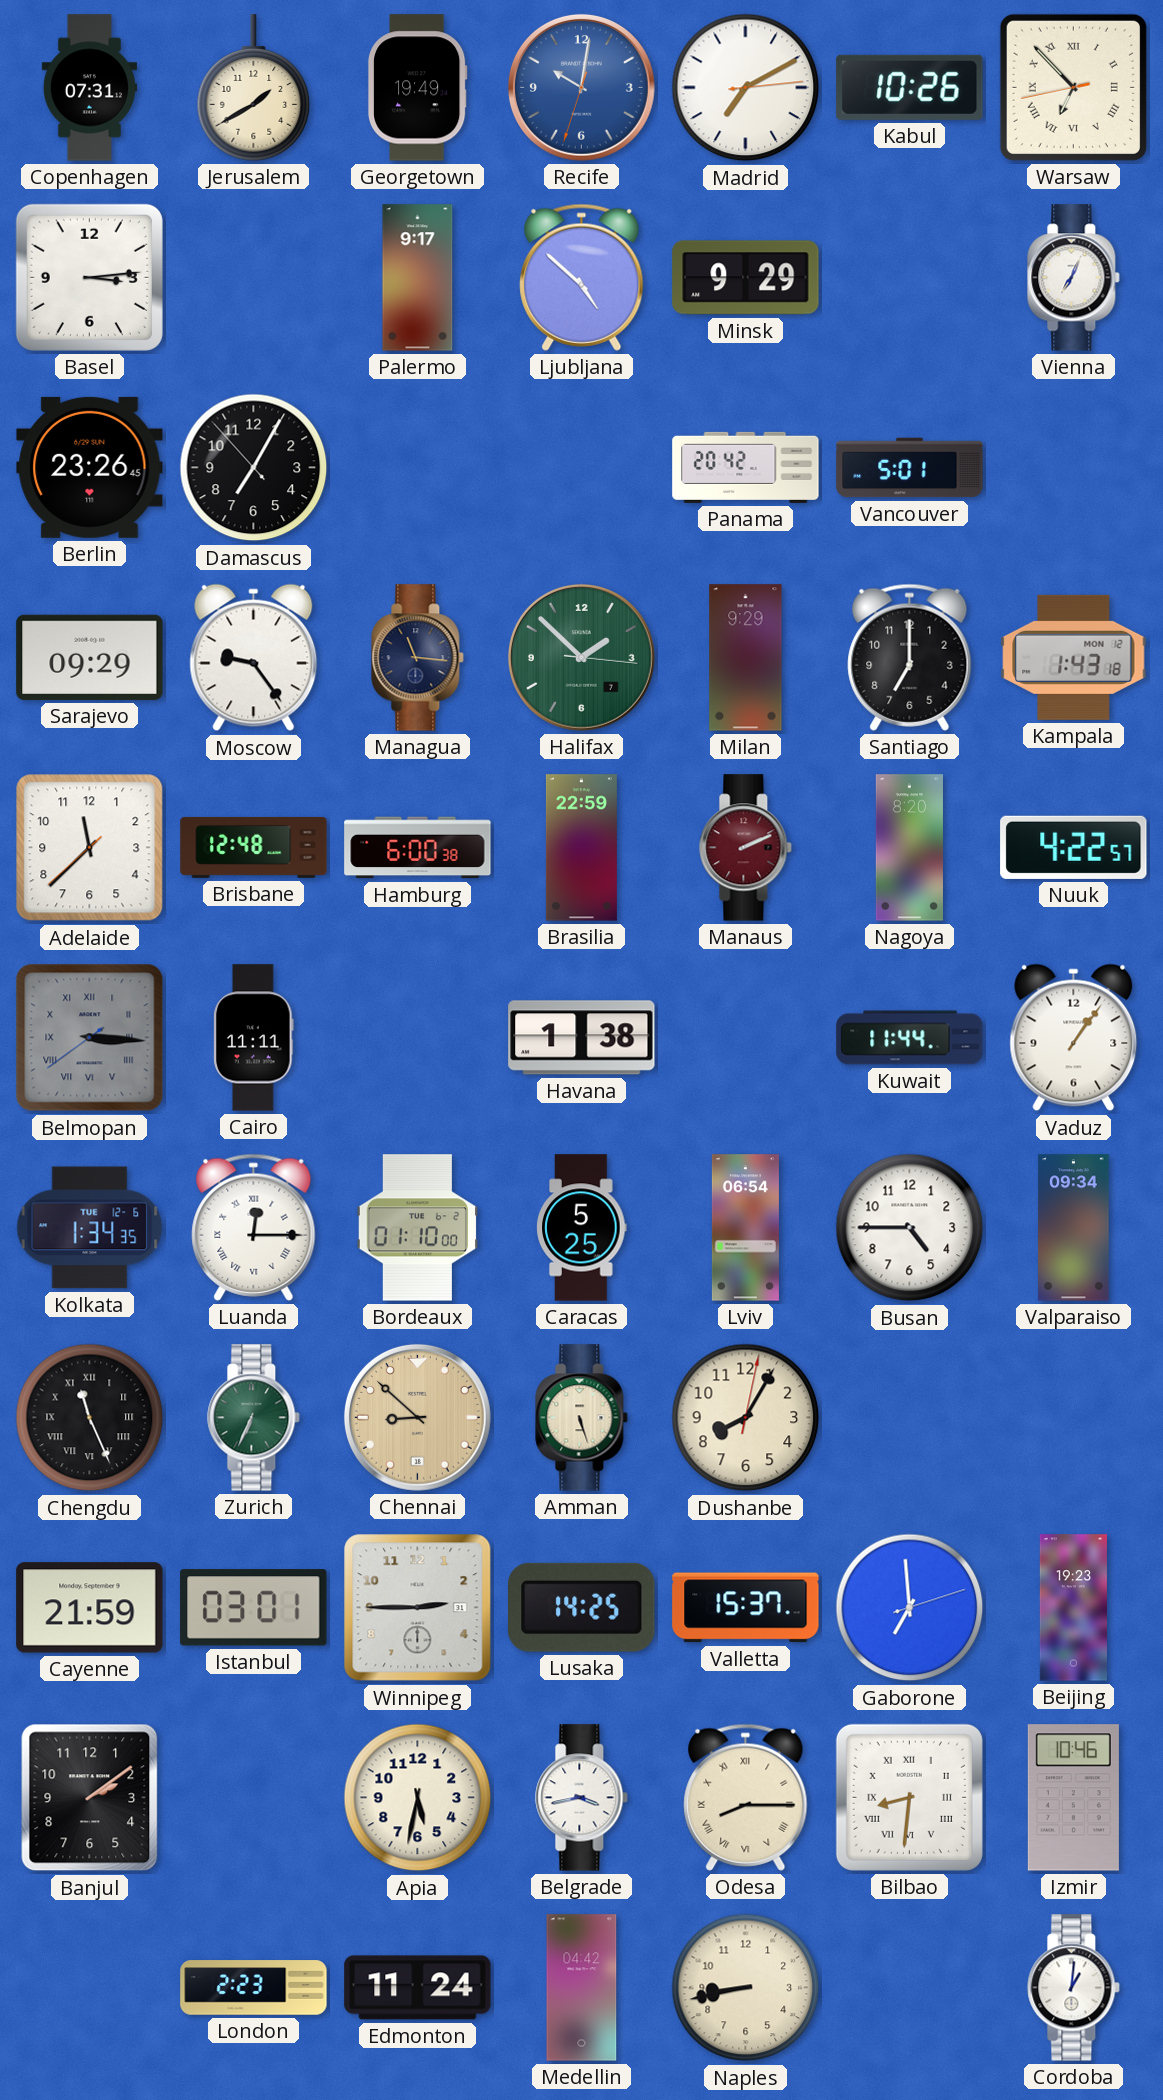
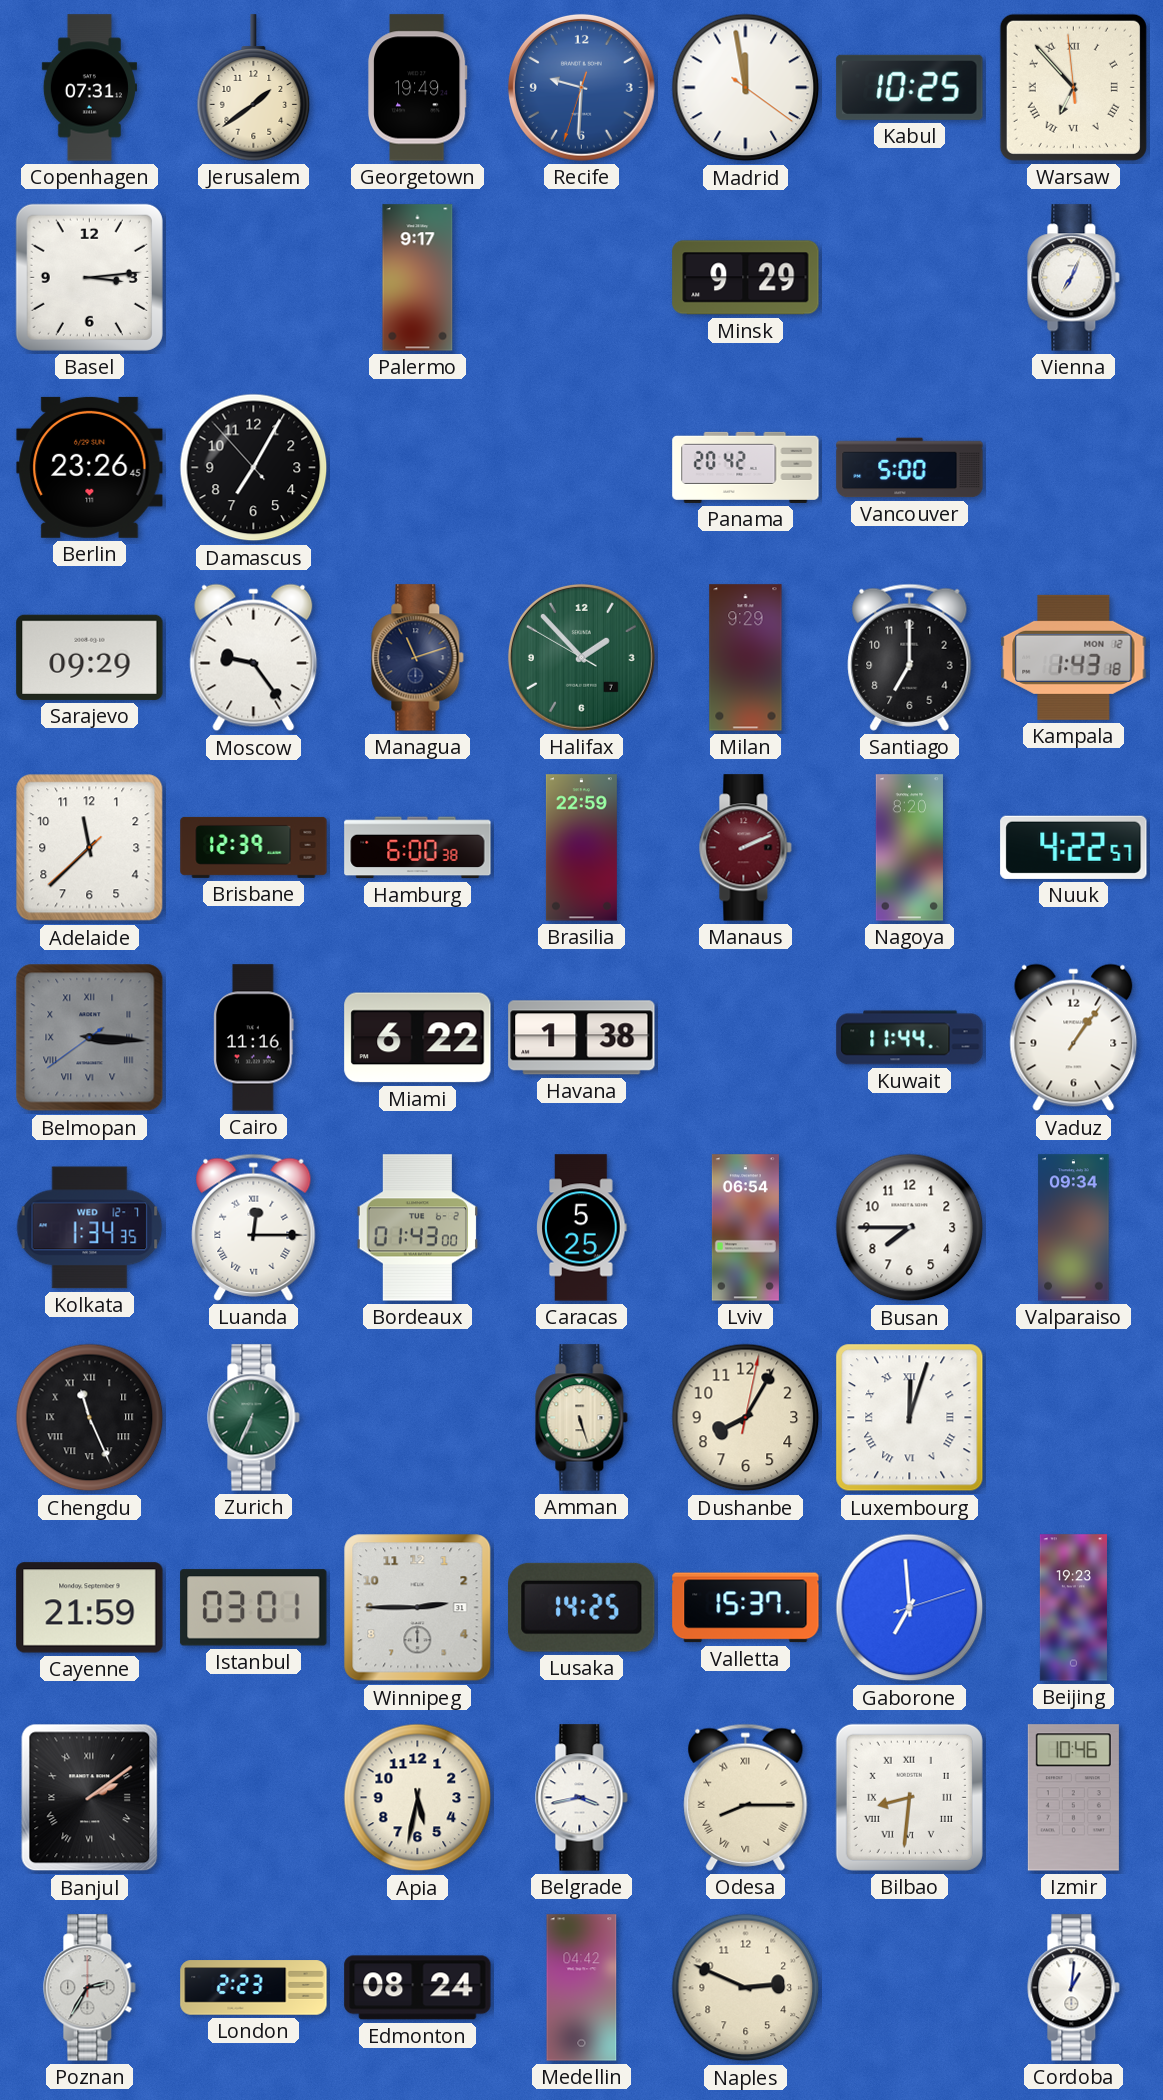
Jerusalem: 1:40 -> 1:39
Recife: 10:01 -> 9:30
Madrid: 7:10 -> 11:58
Kabul: 10:26 -> 10:25
Warsaw: 6:52:43 -> 6:52:59
Ljubljana: 4:52 -> none
Vancouver: 5:01 -> 5:00
Managua: 11:16 -> 11:12
Halifax: 1:52:16 -> 1:52:50
Brisbane: 12:48 -> 12:39
Cairo: 11:11 -> 11:16
Miami: none -> 6:22
Kolkata date: TUE 12-6 -> WED 12-7
Bordeaux: 01:10 -> 01:43
Busan: 4:45 -> 7:45
Chennai: 8:52 -> none
Luxembourg: none -> 12:03
Banjul numerals: Arabic -> Roman
Poznan: none -> 2:35
Edmonton: 11:24 -> 08:24
Naples: 8:43 -> 2:49
